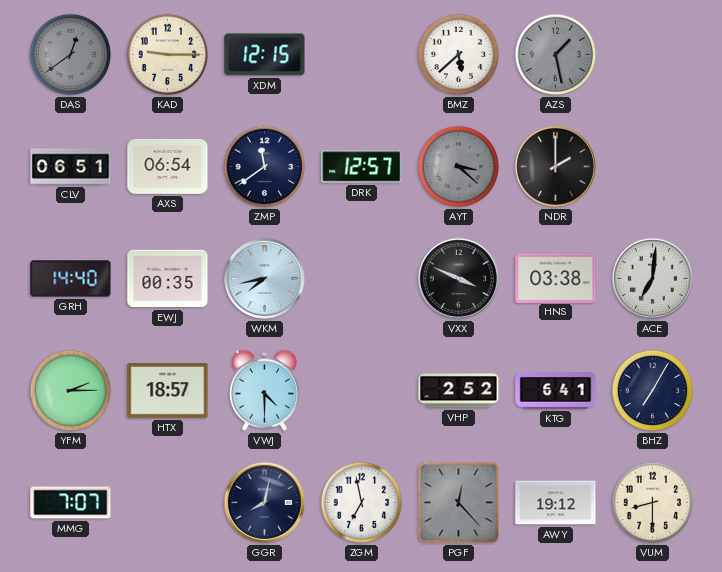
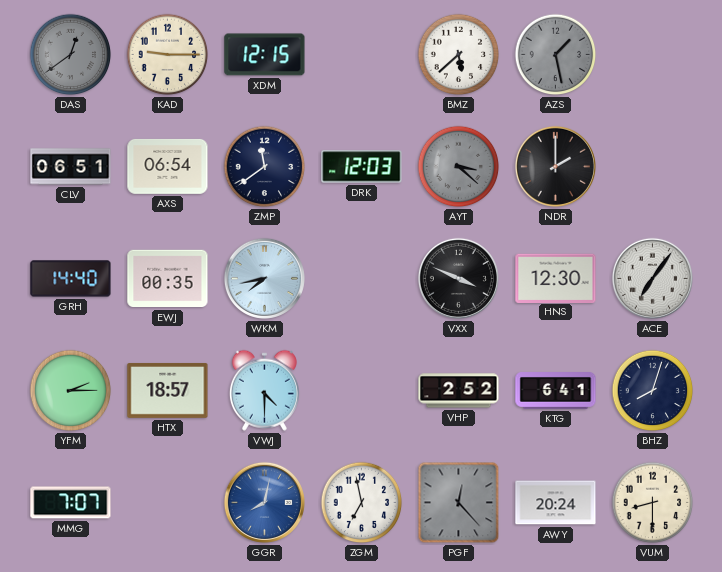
DRK: 12:57 -> 12:03
HNS: 03:38 -> 12:30
ACE: 7:01 -> 7:06
BHZ: 7:05 -> 8:03
GGR dial: navy -> blue
AWY: 19:12 -> 20:24
